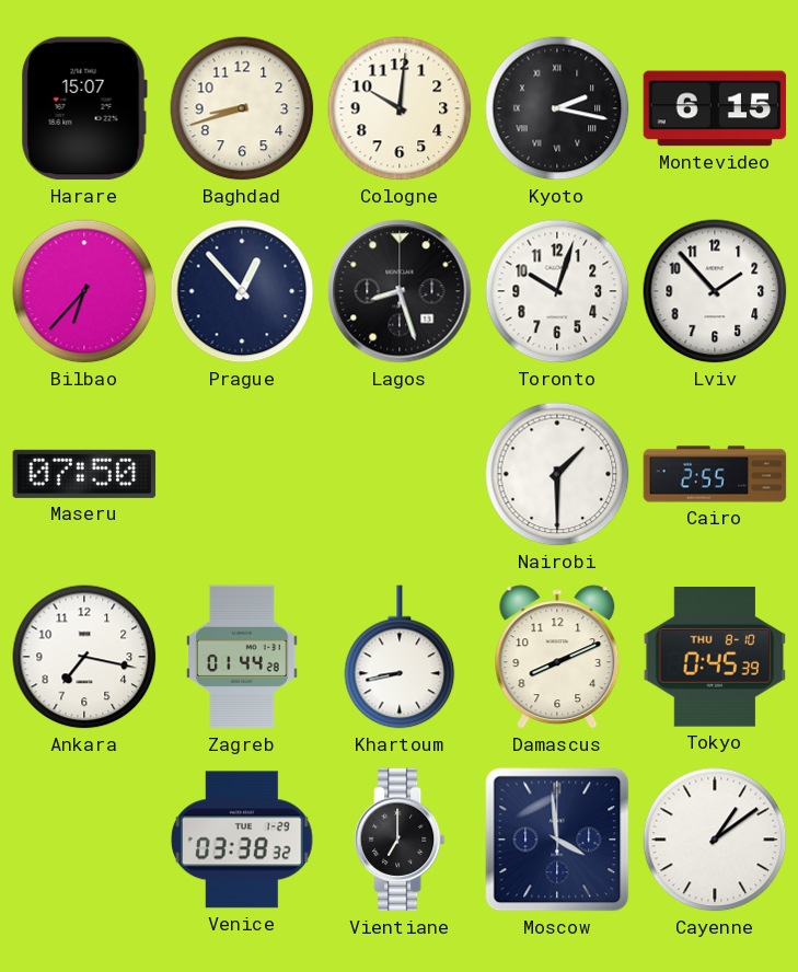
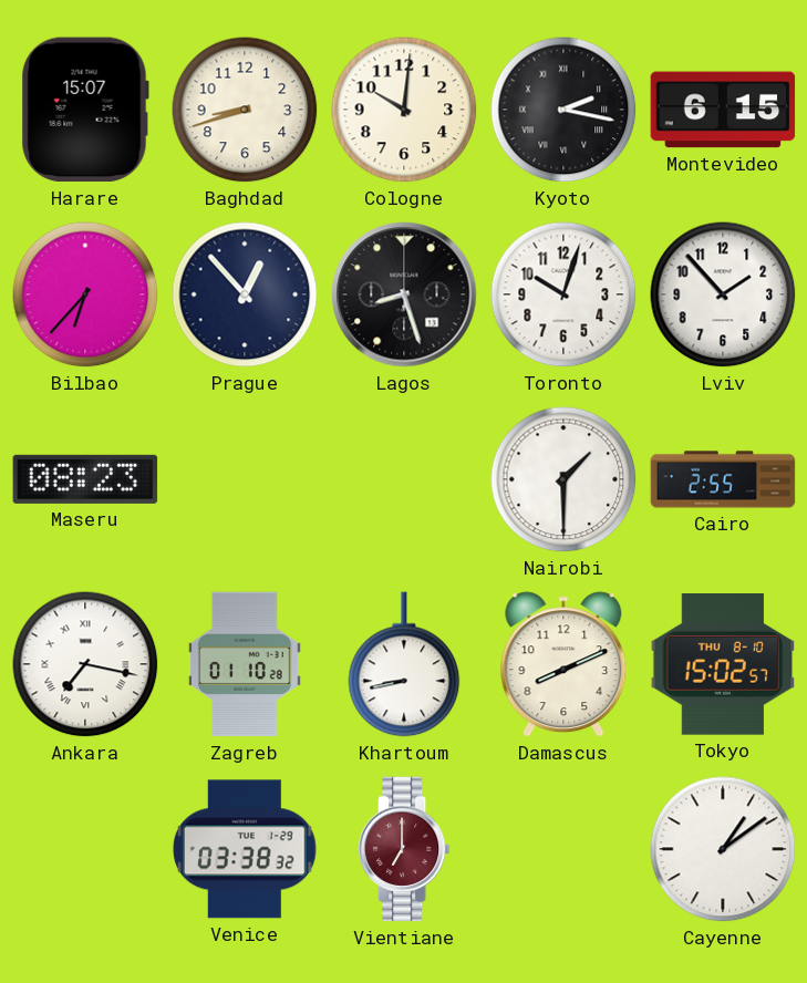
Maseru: 07:50 -> 08:23
Ankara numerals: Arabic -> Roman
Zagreb: 01:44 -> 01:10
Tokyo: 0:45 -> 15:02
Vientiane dial: black -> burgundy
Moscow: 3:59 -> none
